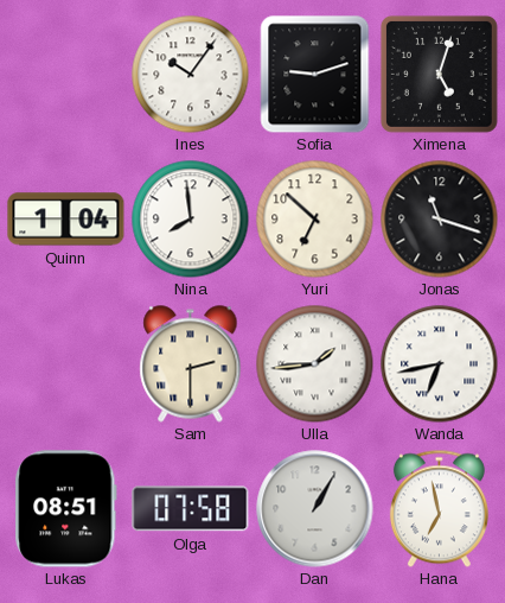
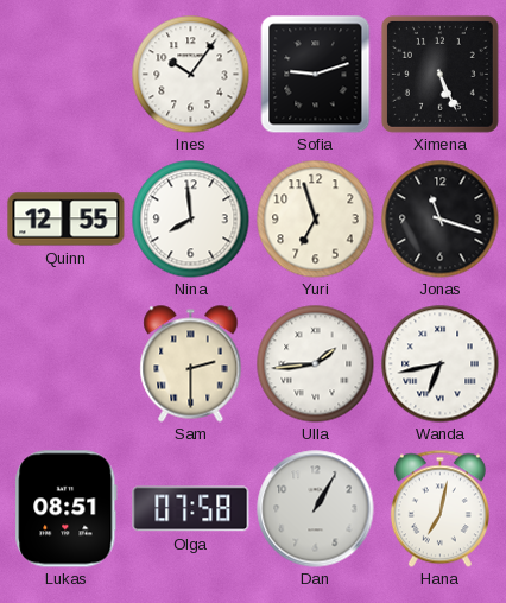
Ximena: 5:03 -> 5:26
Quinn: 1:04 -> 12:55
Yuri: 6:52 -> 6:57
Hana: 6:58 -> 7:02
